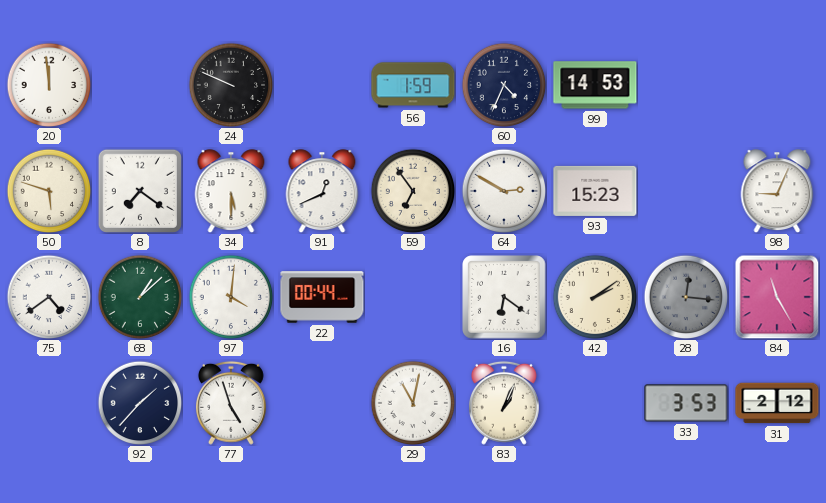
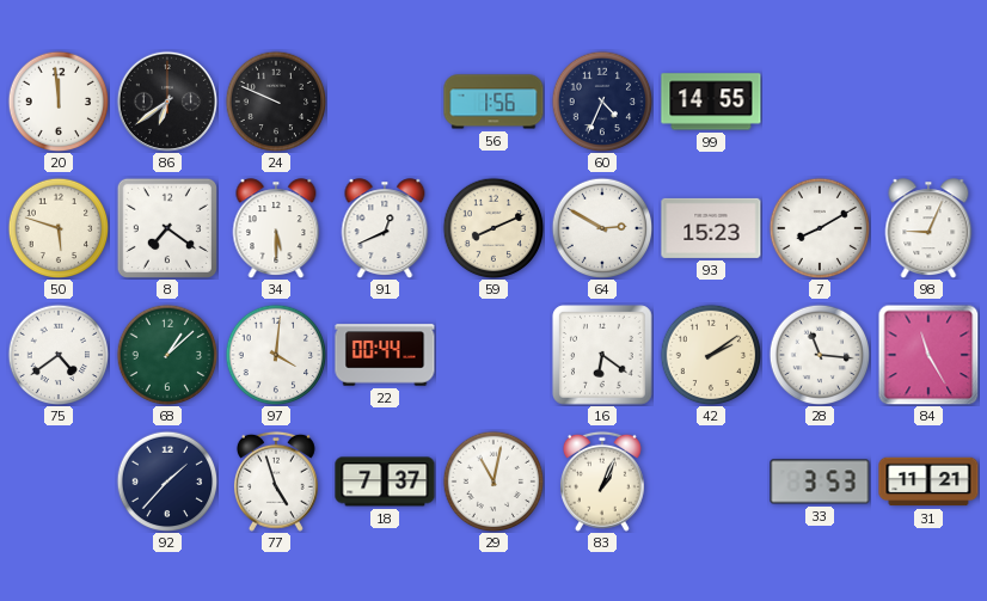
86: none -> 6:39
56: 1:59 -> 1:56
99: 14:53 -> 14:55
59: 6:54 -> 8:11
7: none -> 8:10
28: 12:16 -> 11:16
28 dial: grey -> white
18: none -> 7:37
31: 2:12 -> 11:21
